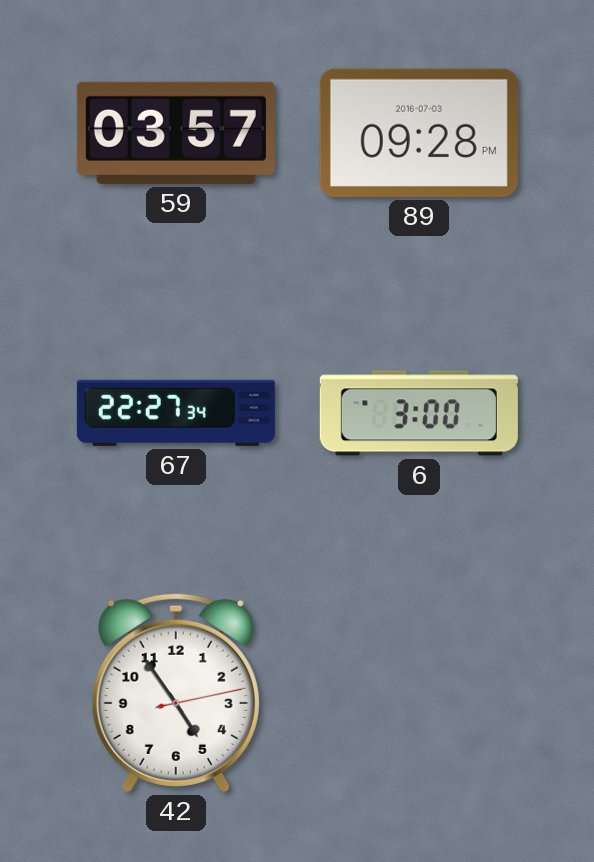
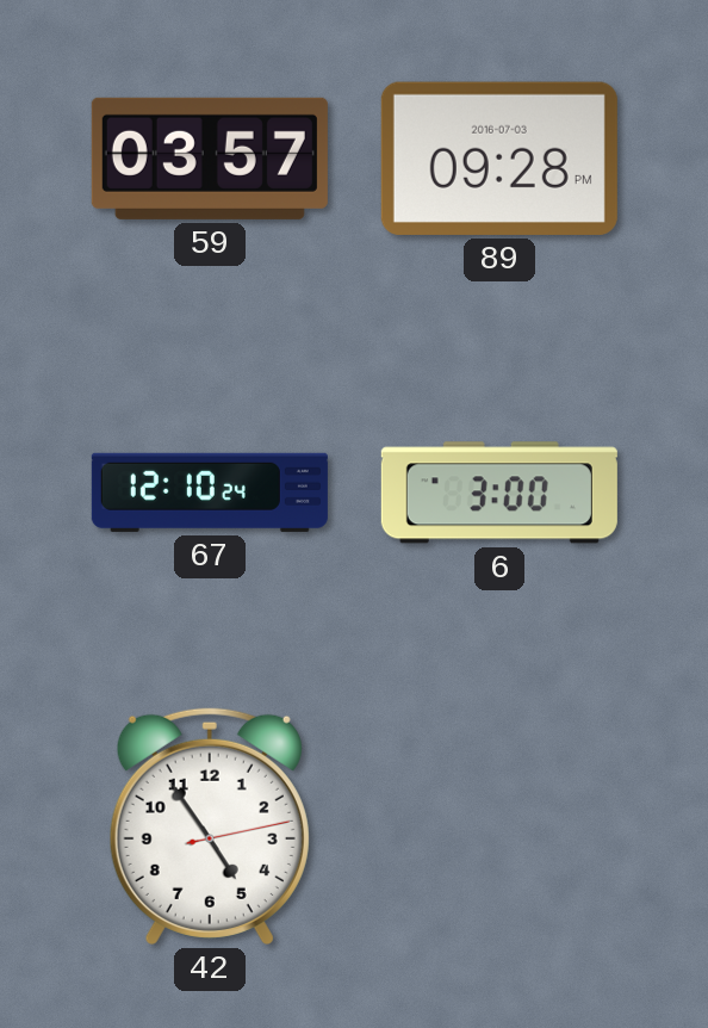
67: 22:27 -> 12:10
